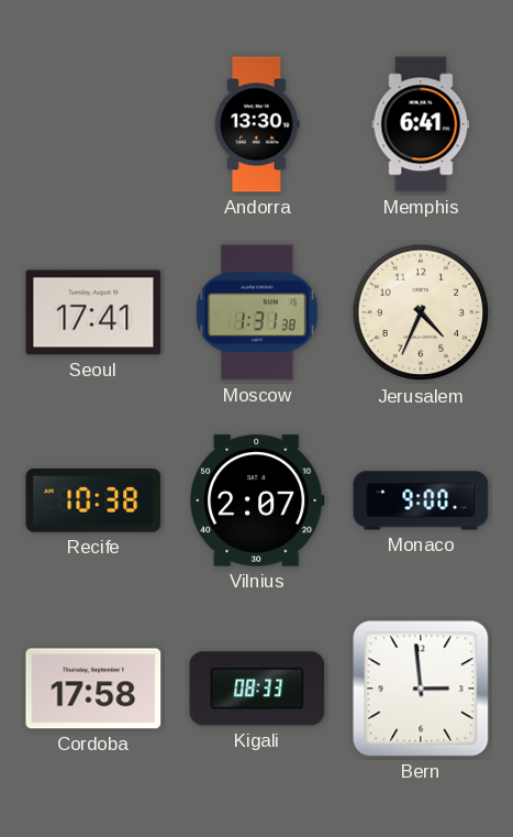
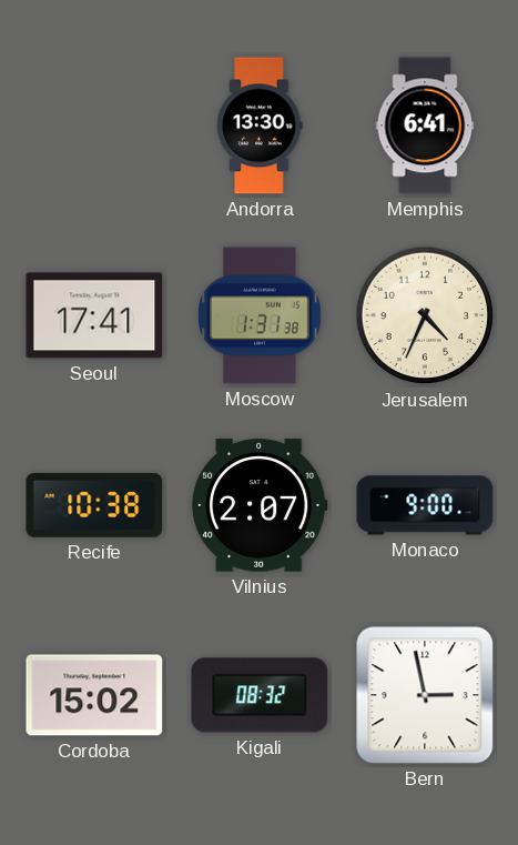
Cordoba: 17:58 -> 15:02
Kigali: 08:33 -> 08:32
Bern: 2:59 -> 2:58
